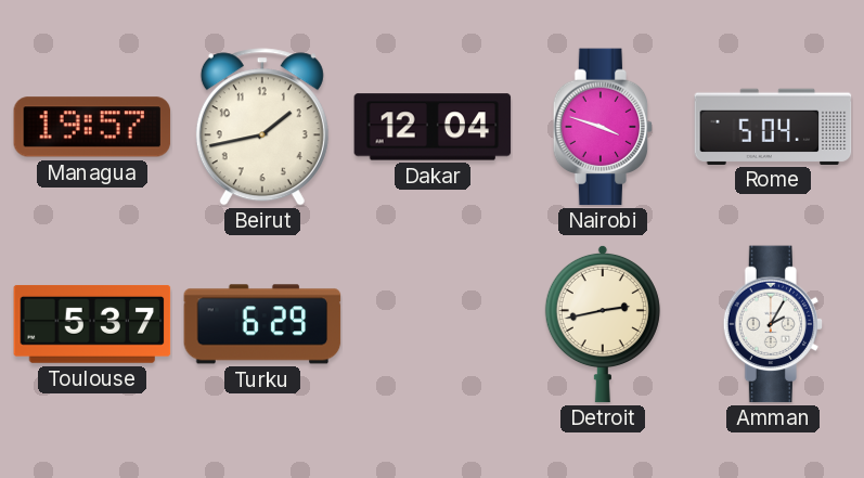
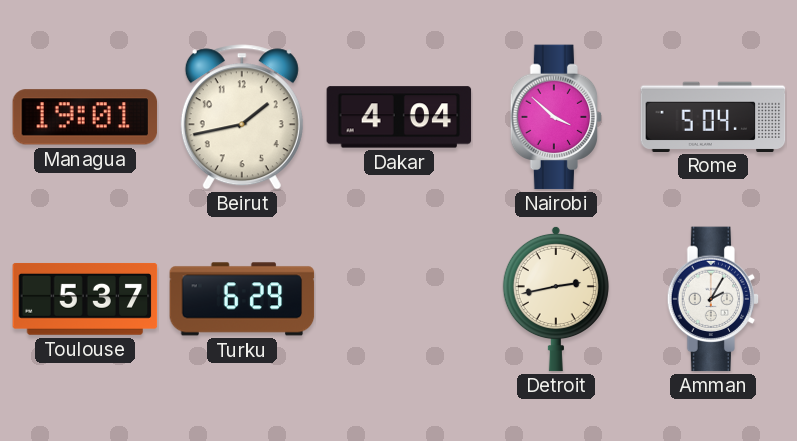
Managua: 19:57 -> 19:01
Dakar: 12:04 -> 4:04
Nairobi: 3:48 -> 3:52
